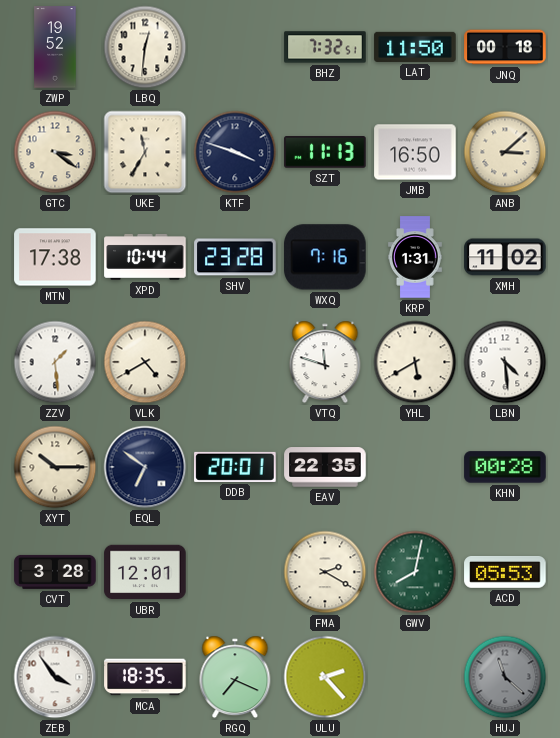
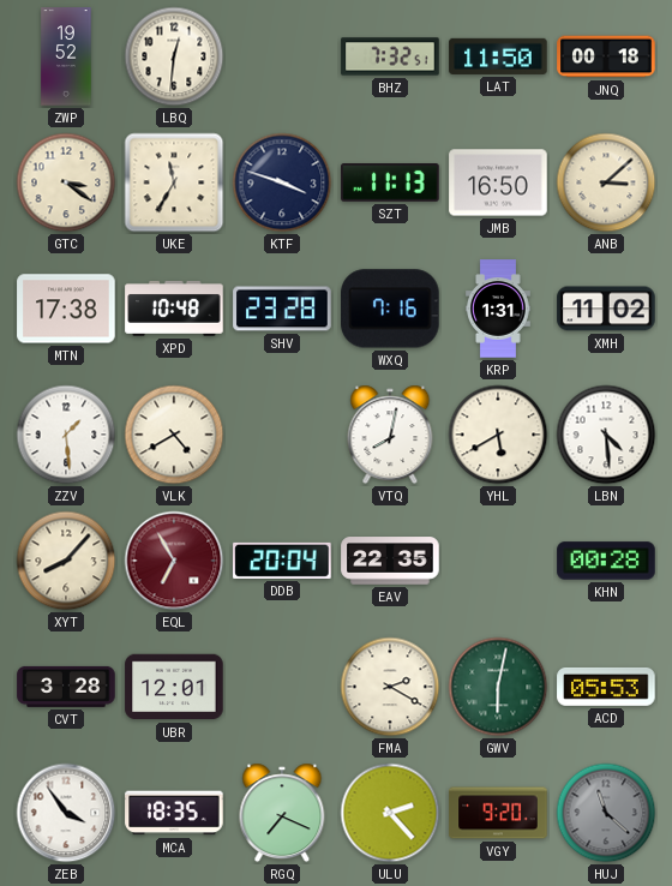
XPD: 10:44 -> 10:48
VTQ: 11:48 -> 8:02
XYT: 10:15 -> 8:07
EQL: 6:51 -> 6:55
EQL dial: navy -> burgundy
DDB: 20:01 -> 20:04
GWV: 8:02 -> 6:02
VGY: none -> 9:20
